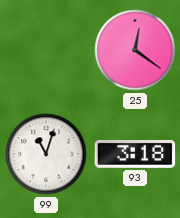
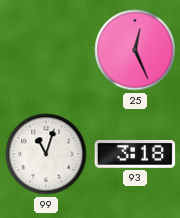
25: 12:21 -> 12:26
